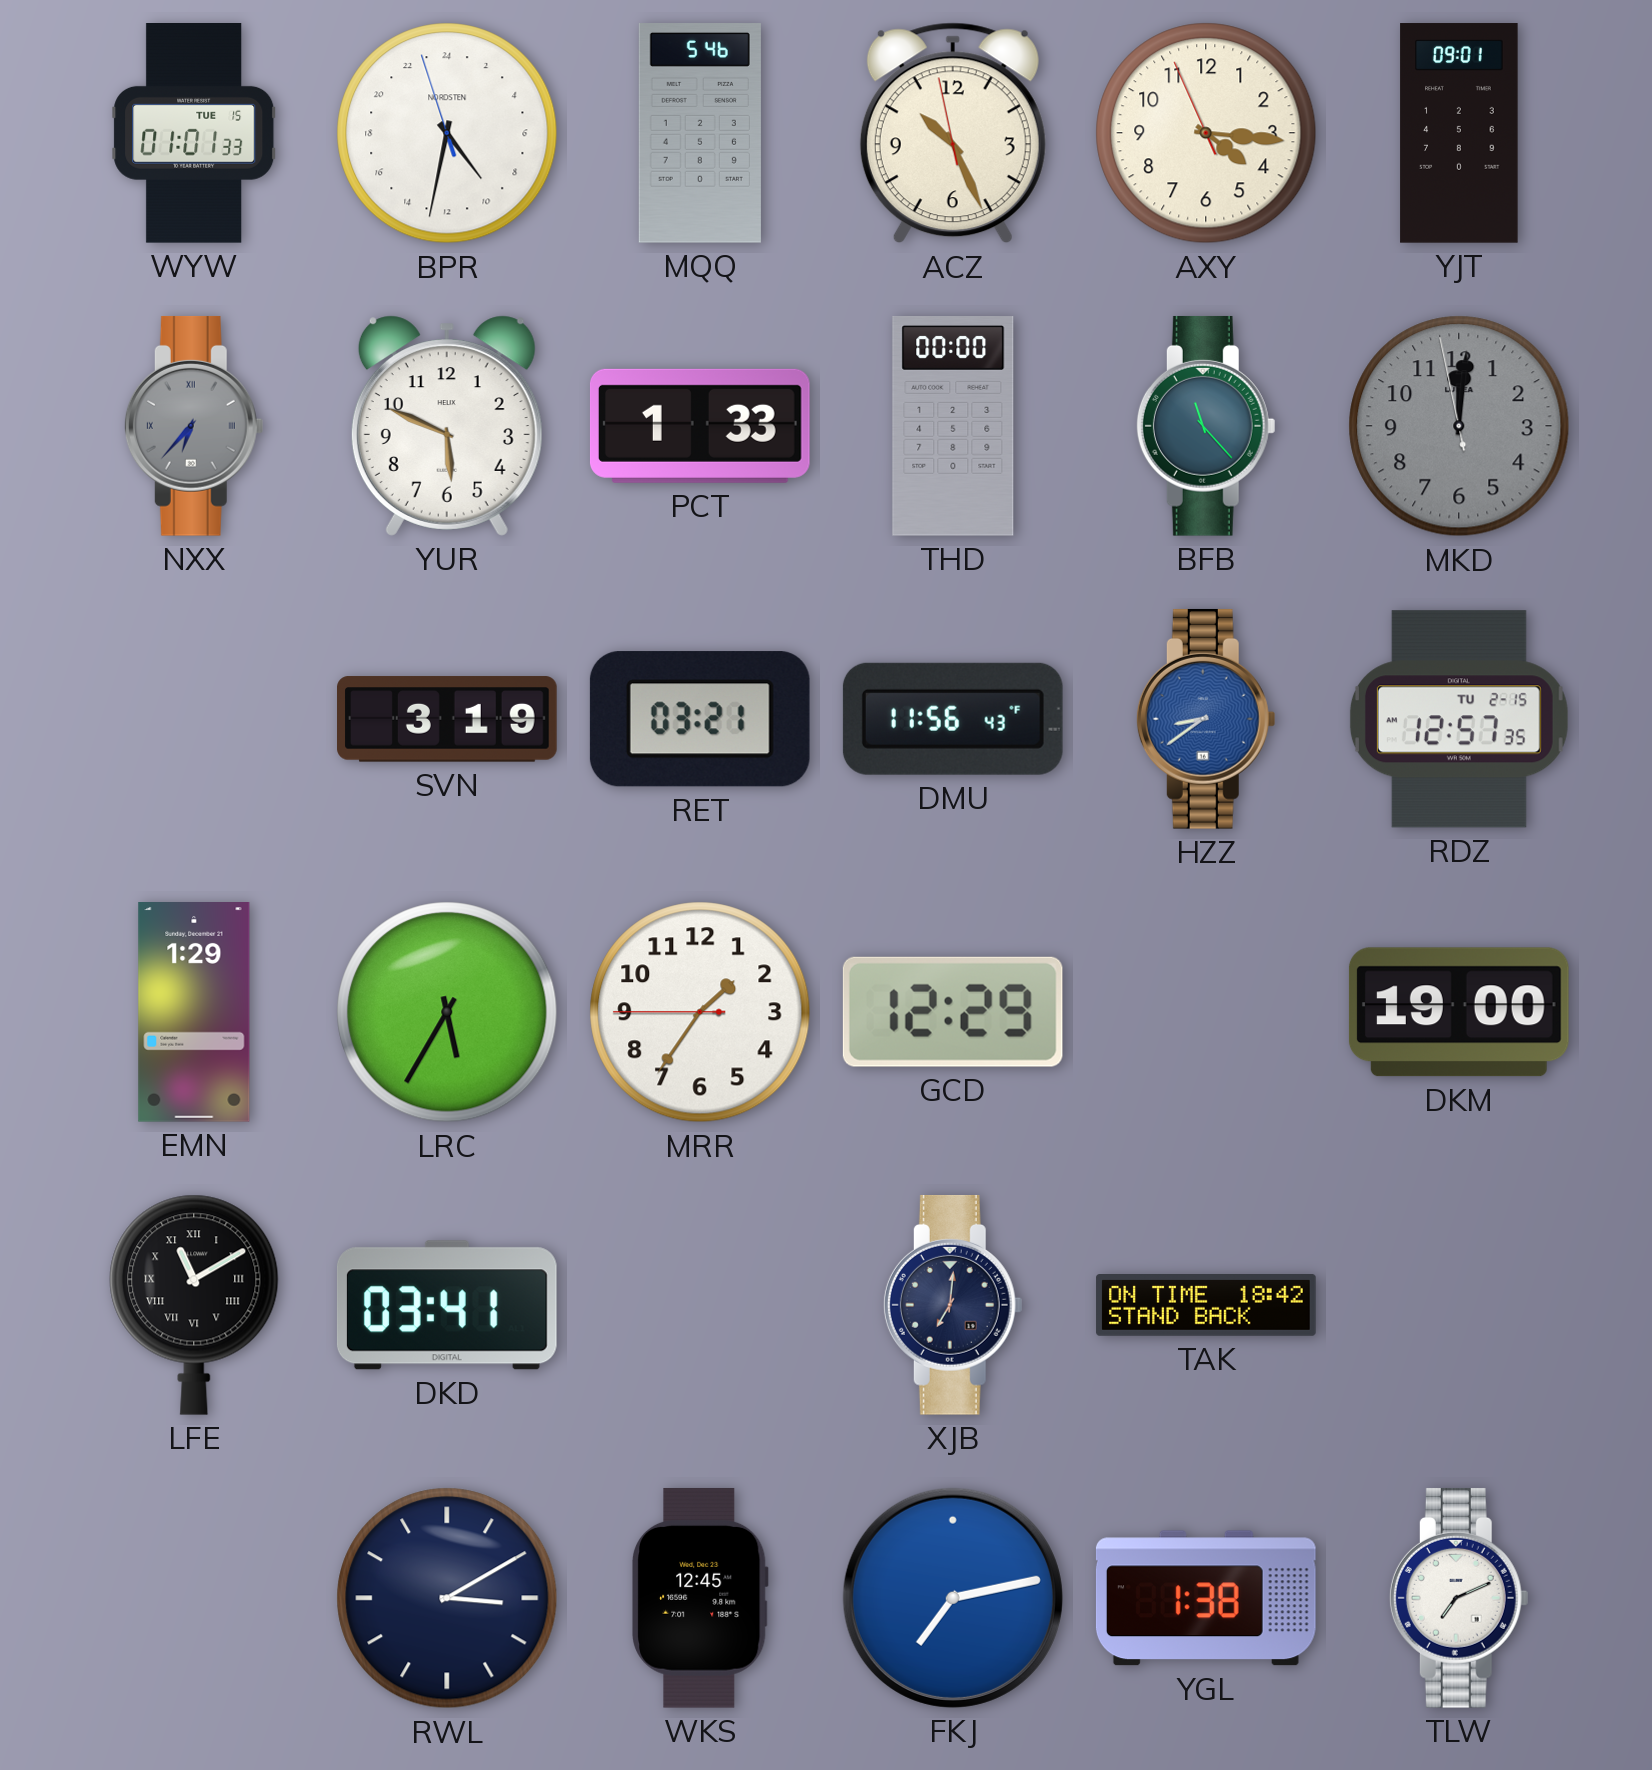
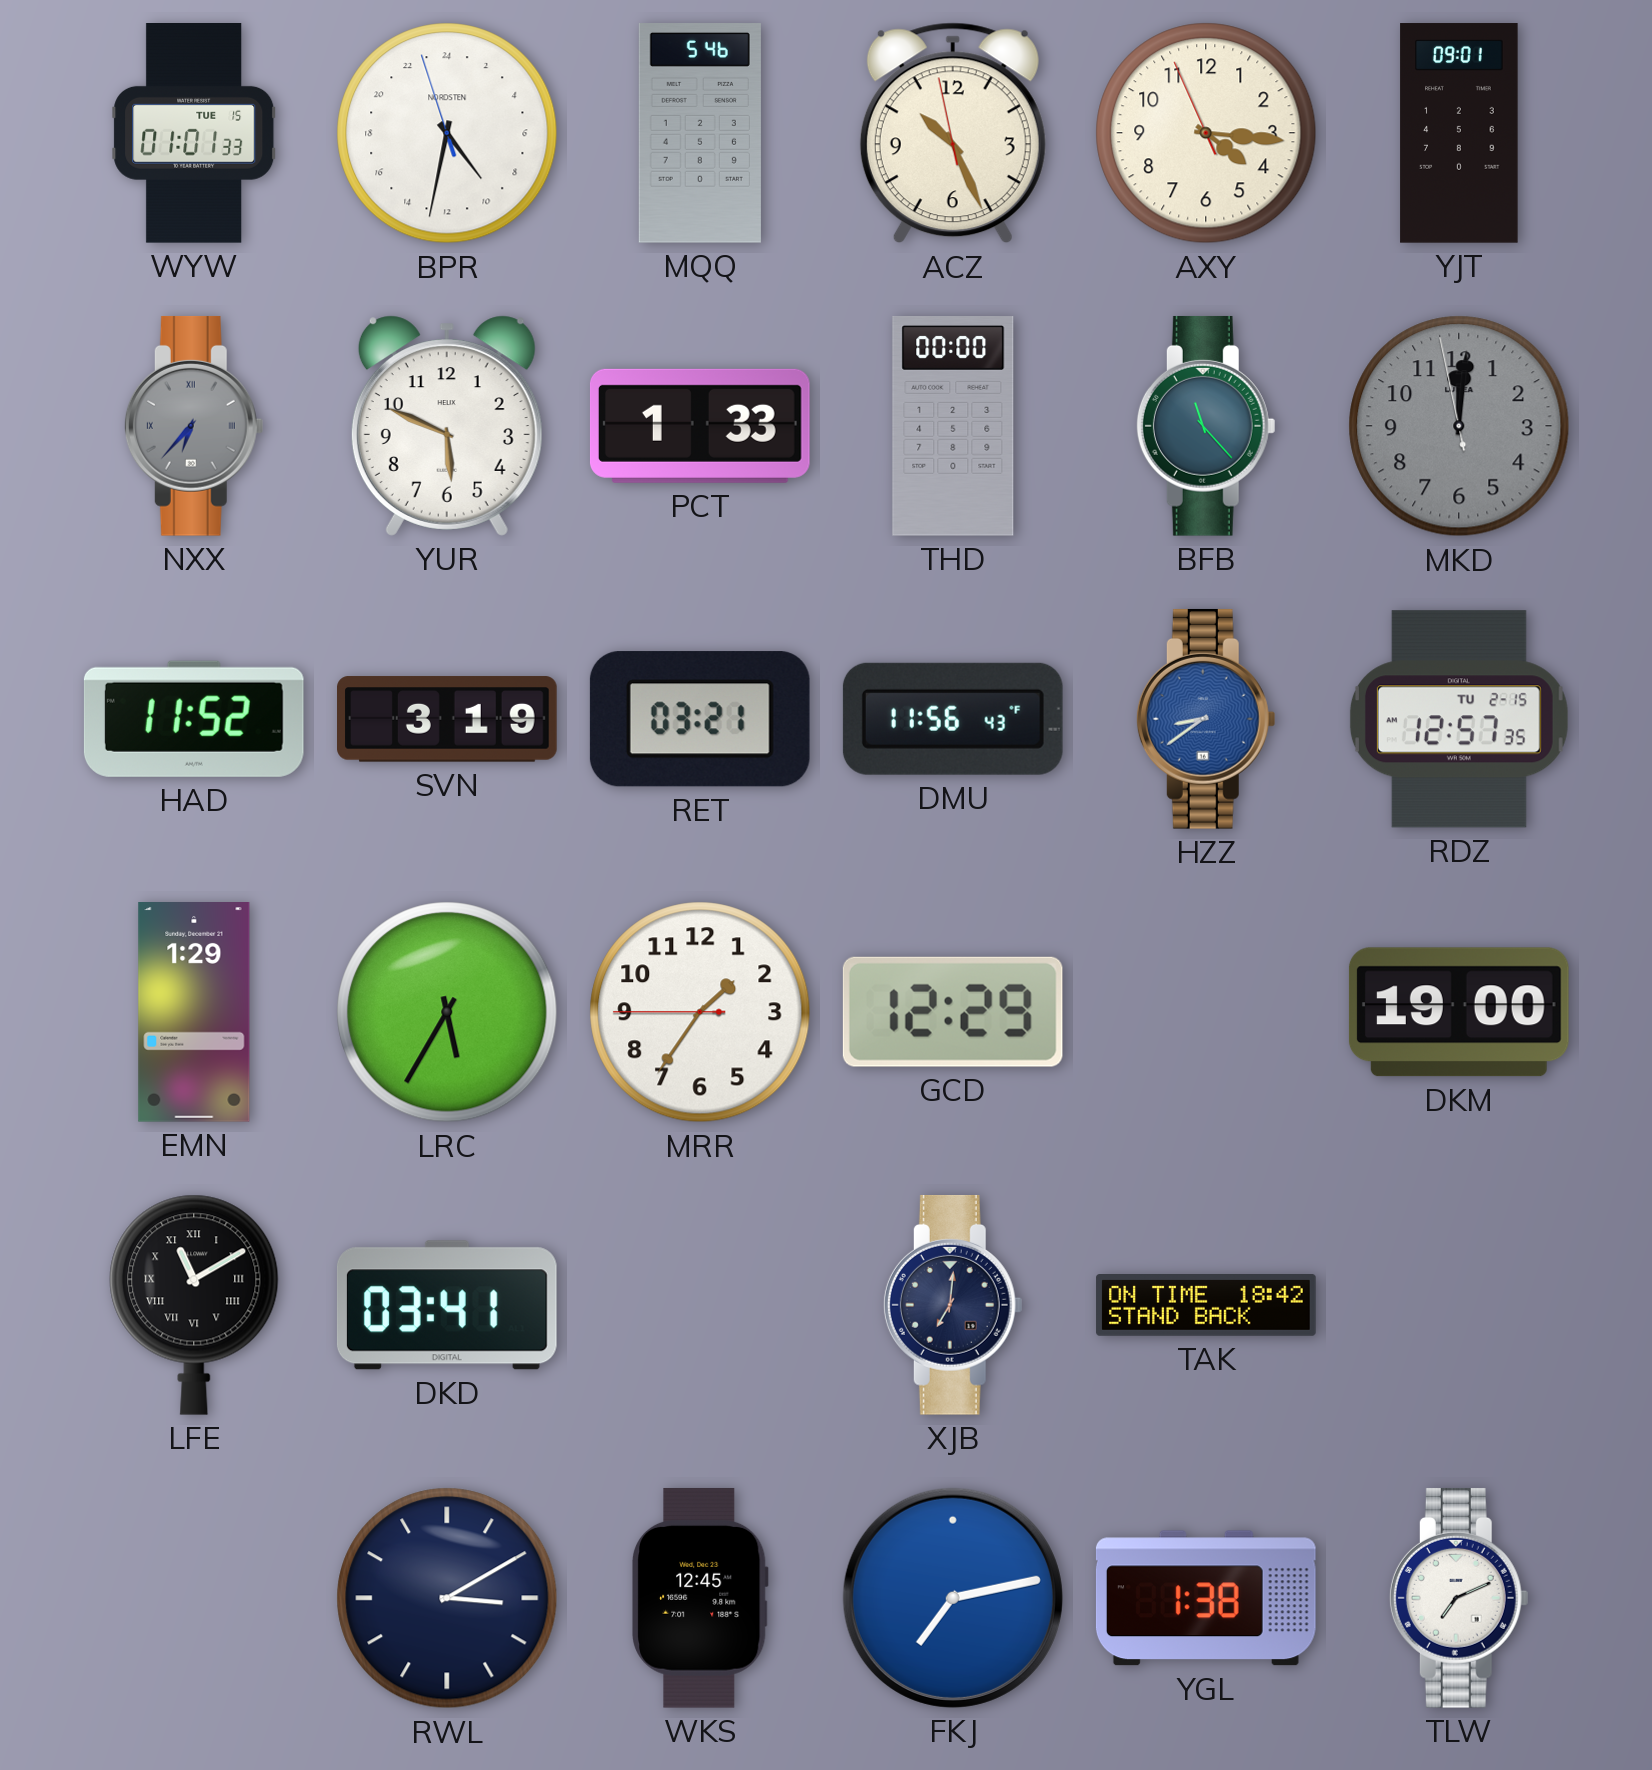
HAD: none -> 11:52
